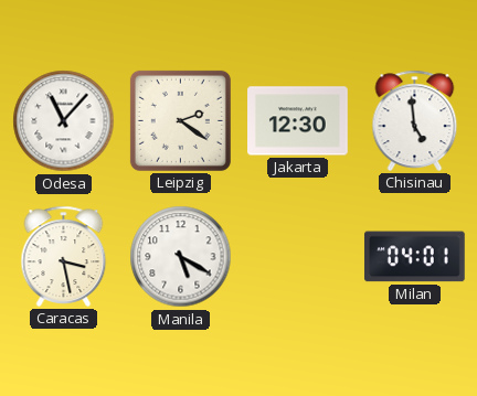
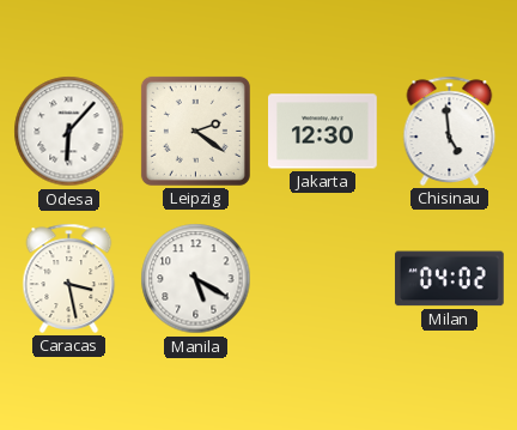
Odesa: 11:07 -> 6:07
Milan: 04:01 -> 04:02
